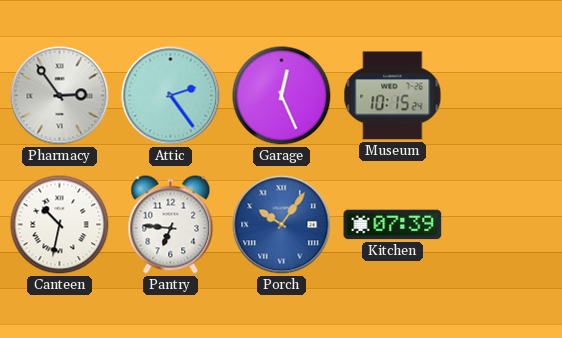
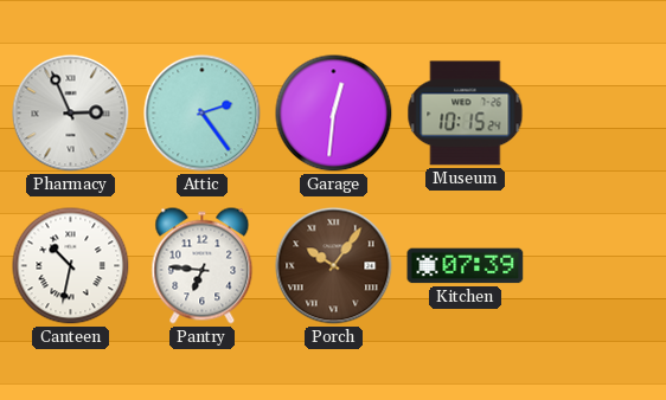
Pharmacy: 2:54 -> 2:56
Garage: 12:26 -> 12:31
Porch dial: blue -> brown
